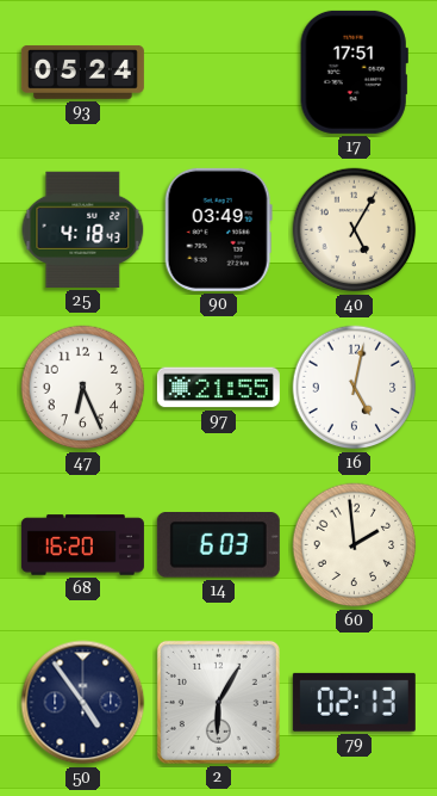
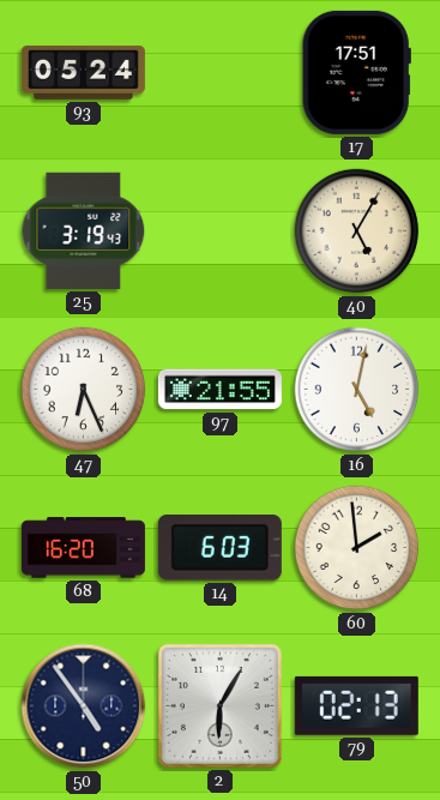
25: 4:18 -> 3:19
90: 03:49 -> none
